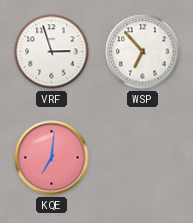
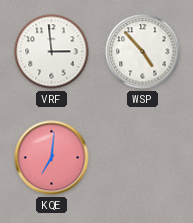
VRF: 2:57 -> 2:59
WSP: 6:53 -> 4:53
